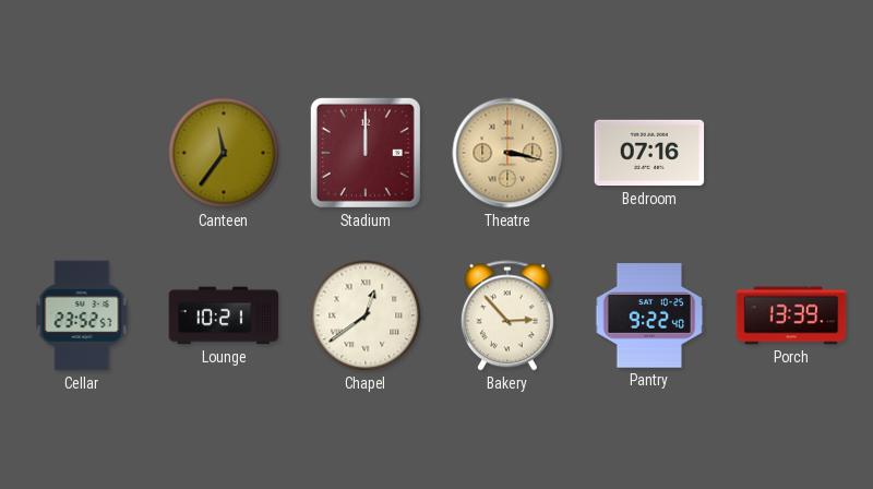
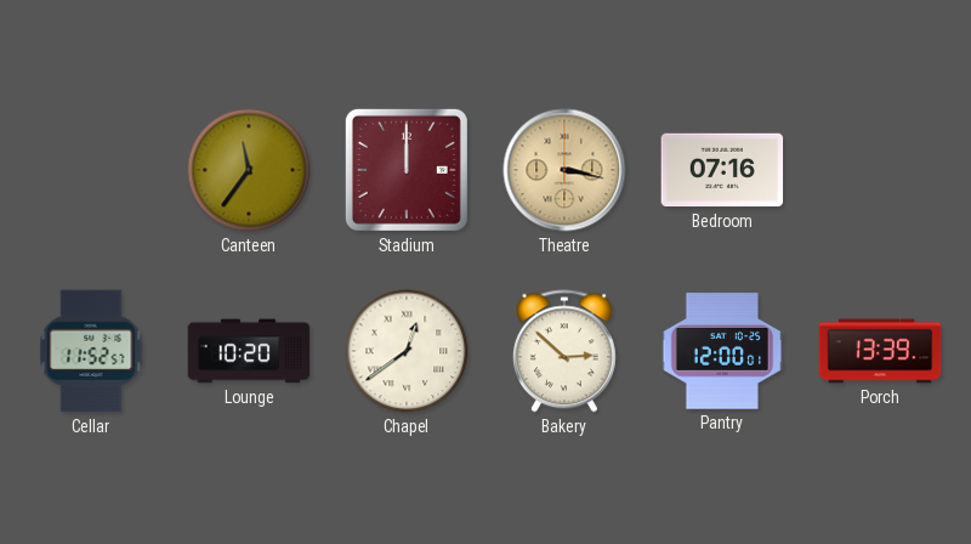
Cellar: 23:52 -> 11:52
Lounge: 10:21 -> 10:20
Bakery: 2:53 -> 2:52
Pantry: 9:22 -> 12:00
